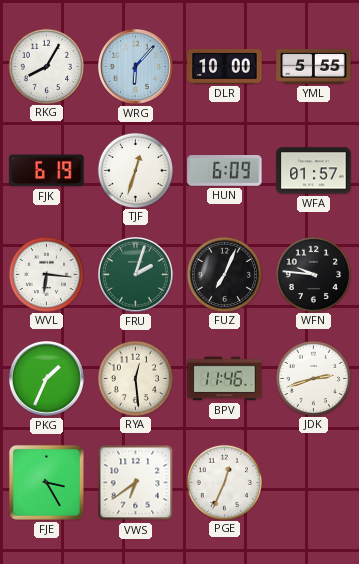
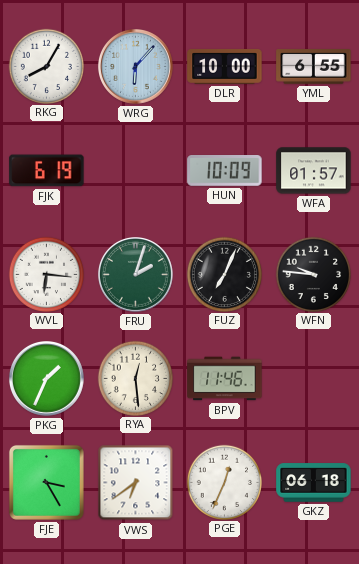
YML: 5:55 -> 6:55
TJF: 12:33 -> none
HUN: 6:09 -> 10:09
JDK: 2:42 -> none
GKZ: none -> 06:18
